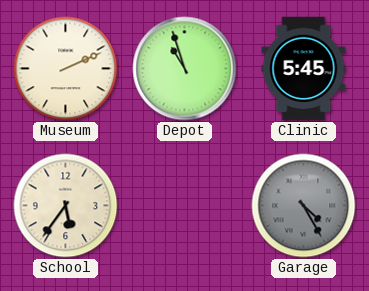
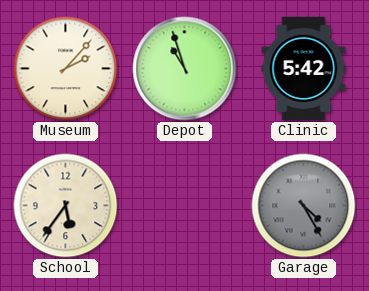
Museum: 2:11 -> 2:07
Clinic: 5:45 -> 5:42
